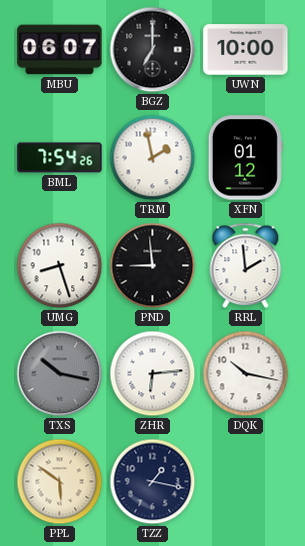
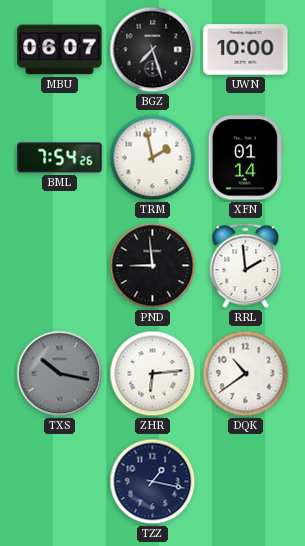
BGZ: 7:00 -> 7:27
XFN: 01:12 -> 01:14
UMG: 8:27 -> none
DQK: 10:17 -> 10:39
PPL: 5:51 -> none
